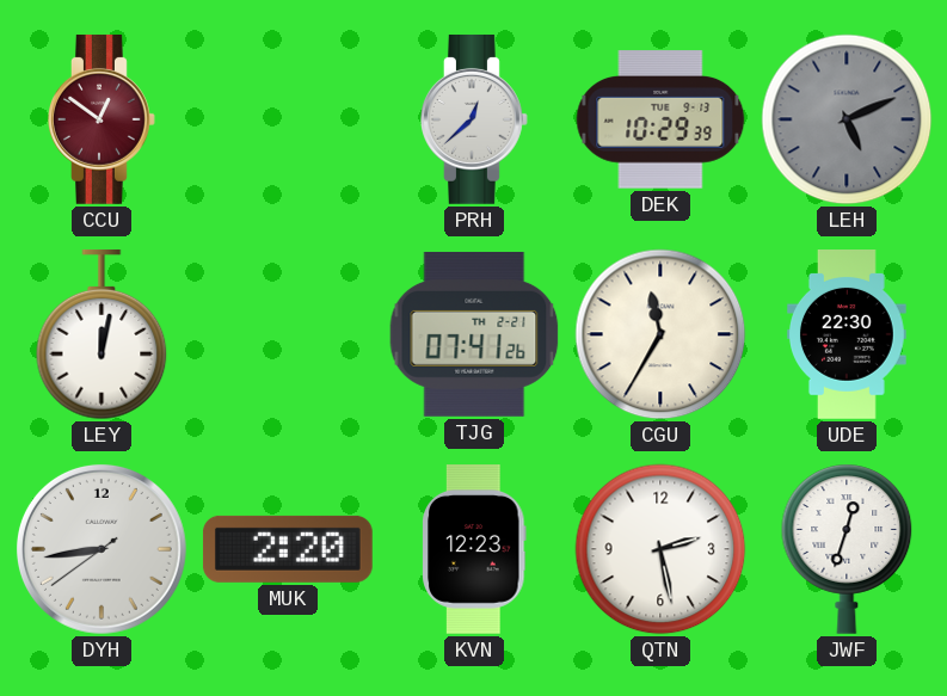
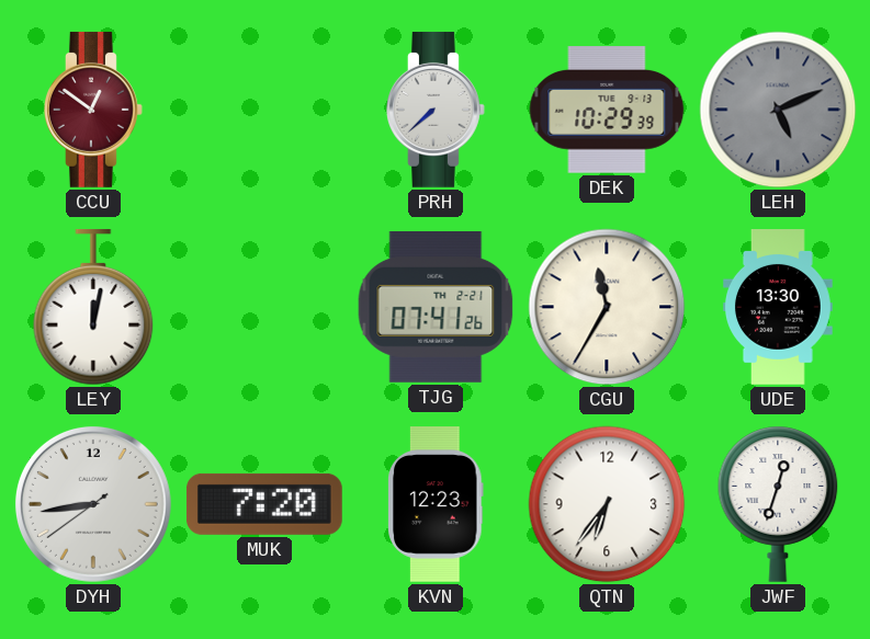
PRH: 12:38 -> 7:38
UDE: 22:30 -> 13:30
MUK: 2:20 -> 7:20
QTN: 2:28 -> 6:36
